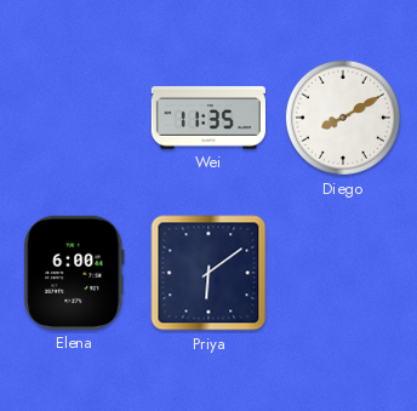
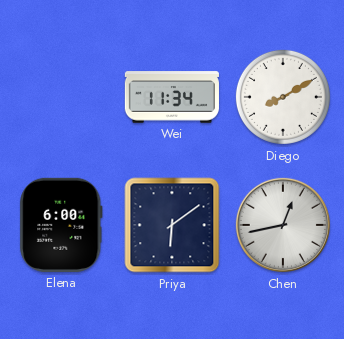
Wei: 11:35 -> 11:34
Chen: none -> 12:43
